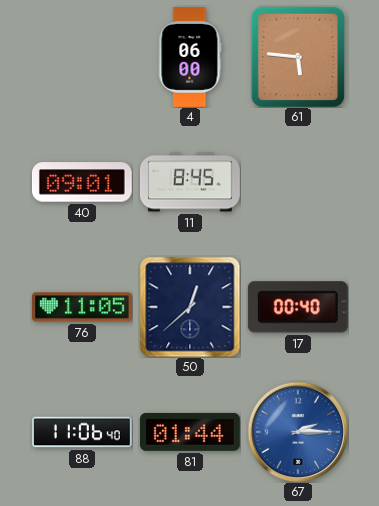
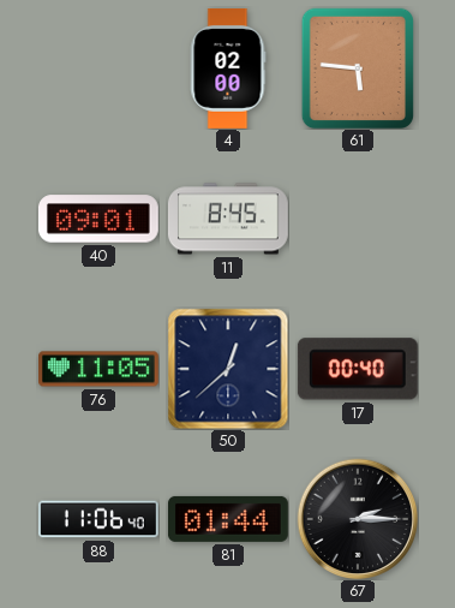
4: 06:00 -> 02:00
67 dial: blue -> black
